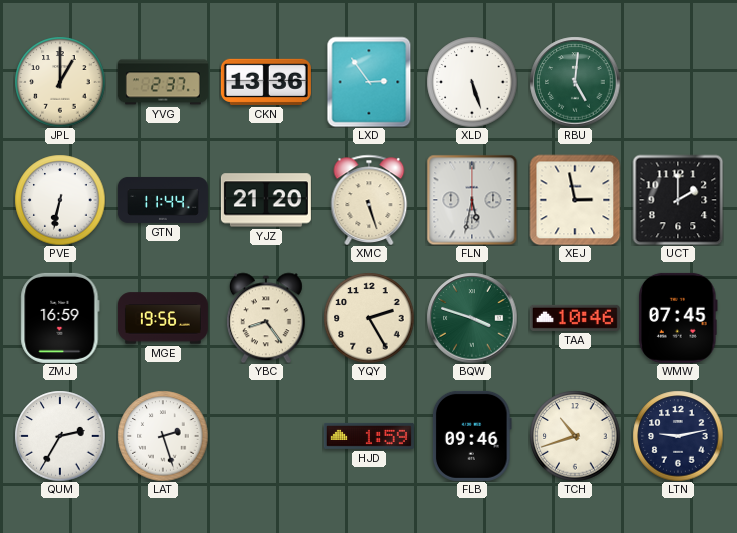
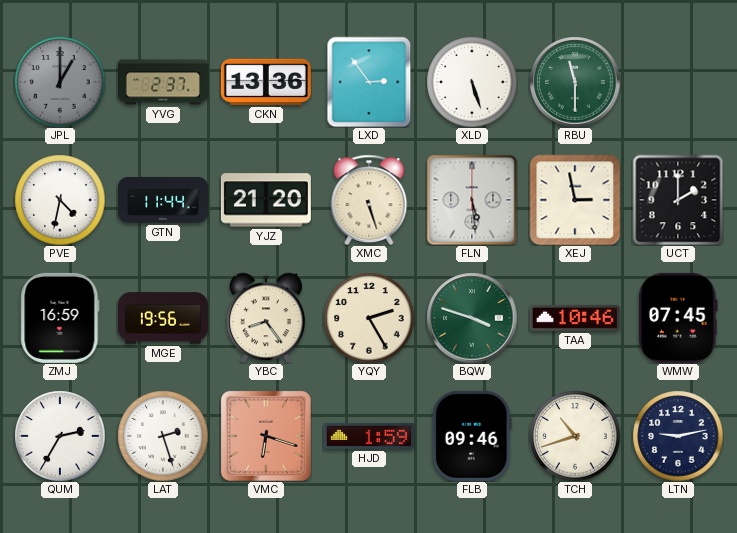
JPL dial: cream -> grey
RBU: 5:01 -> 11:30
PVE: 6:32 -> 4:32
FLN: 5:32 -> 5:29
VMC: none -> 6:18
